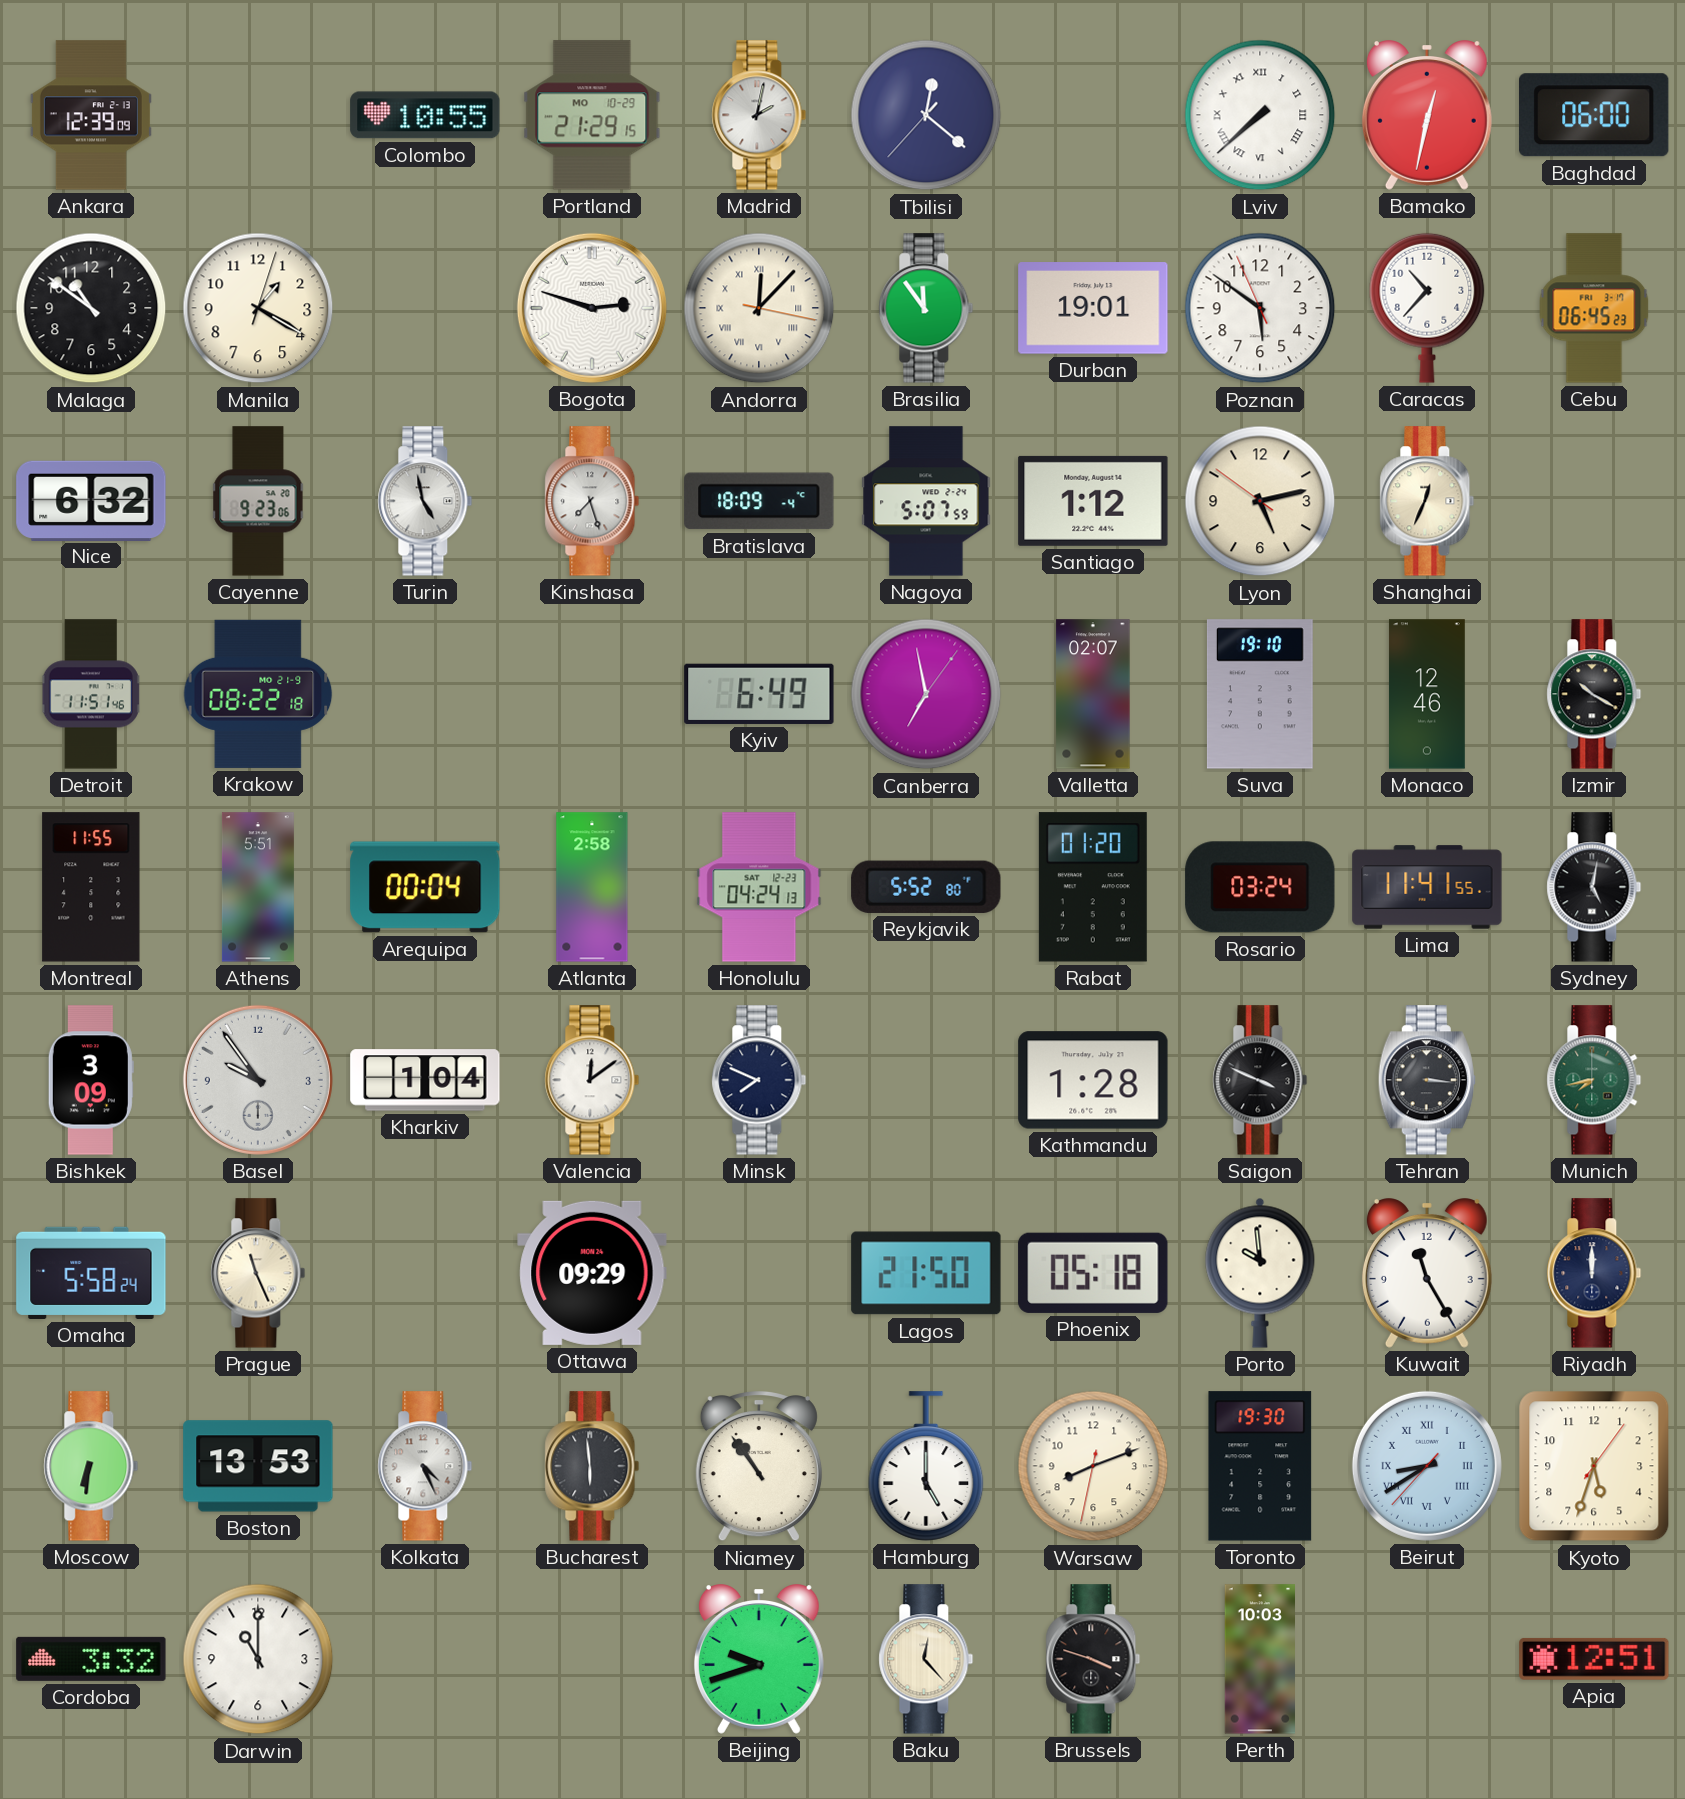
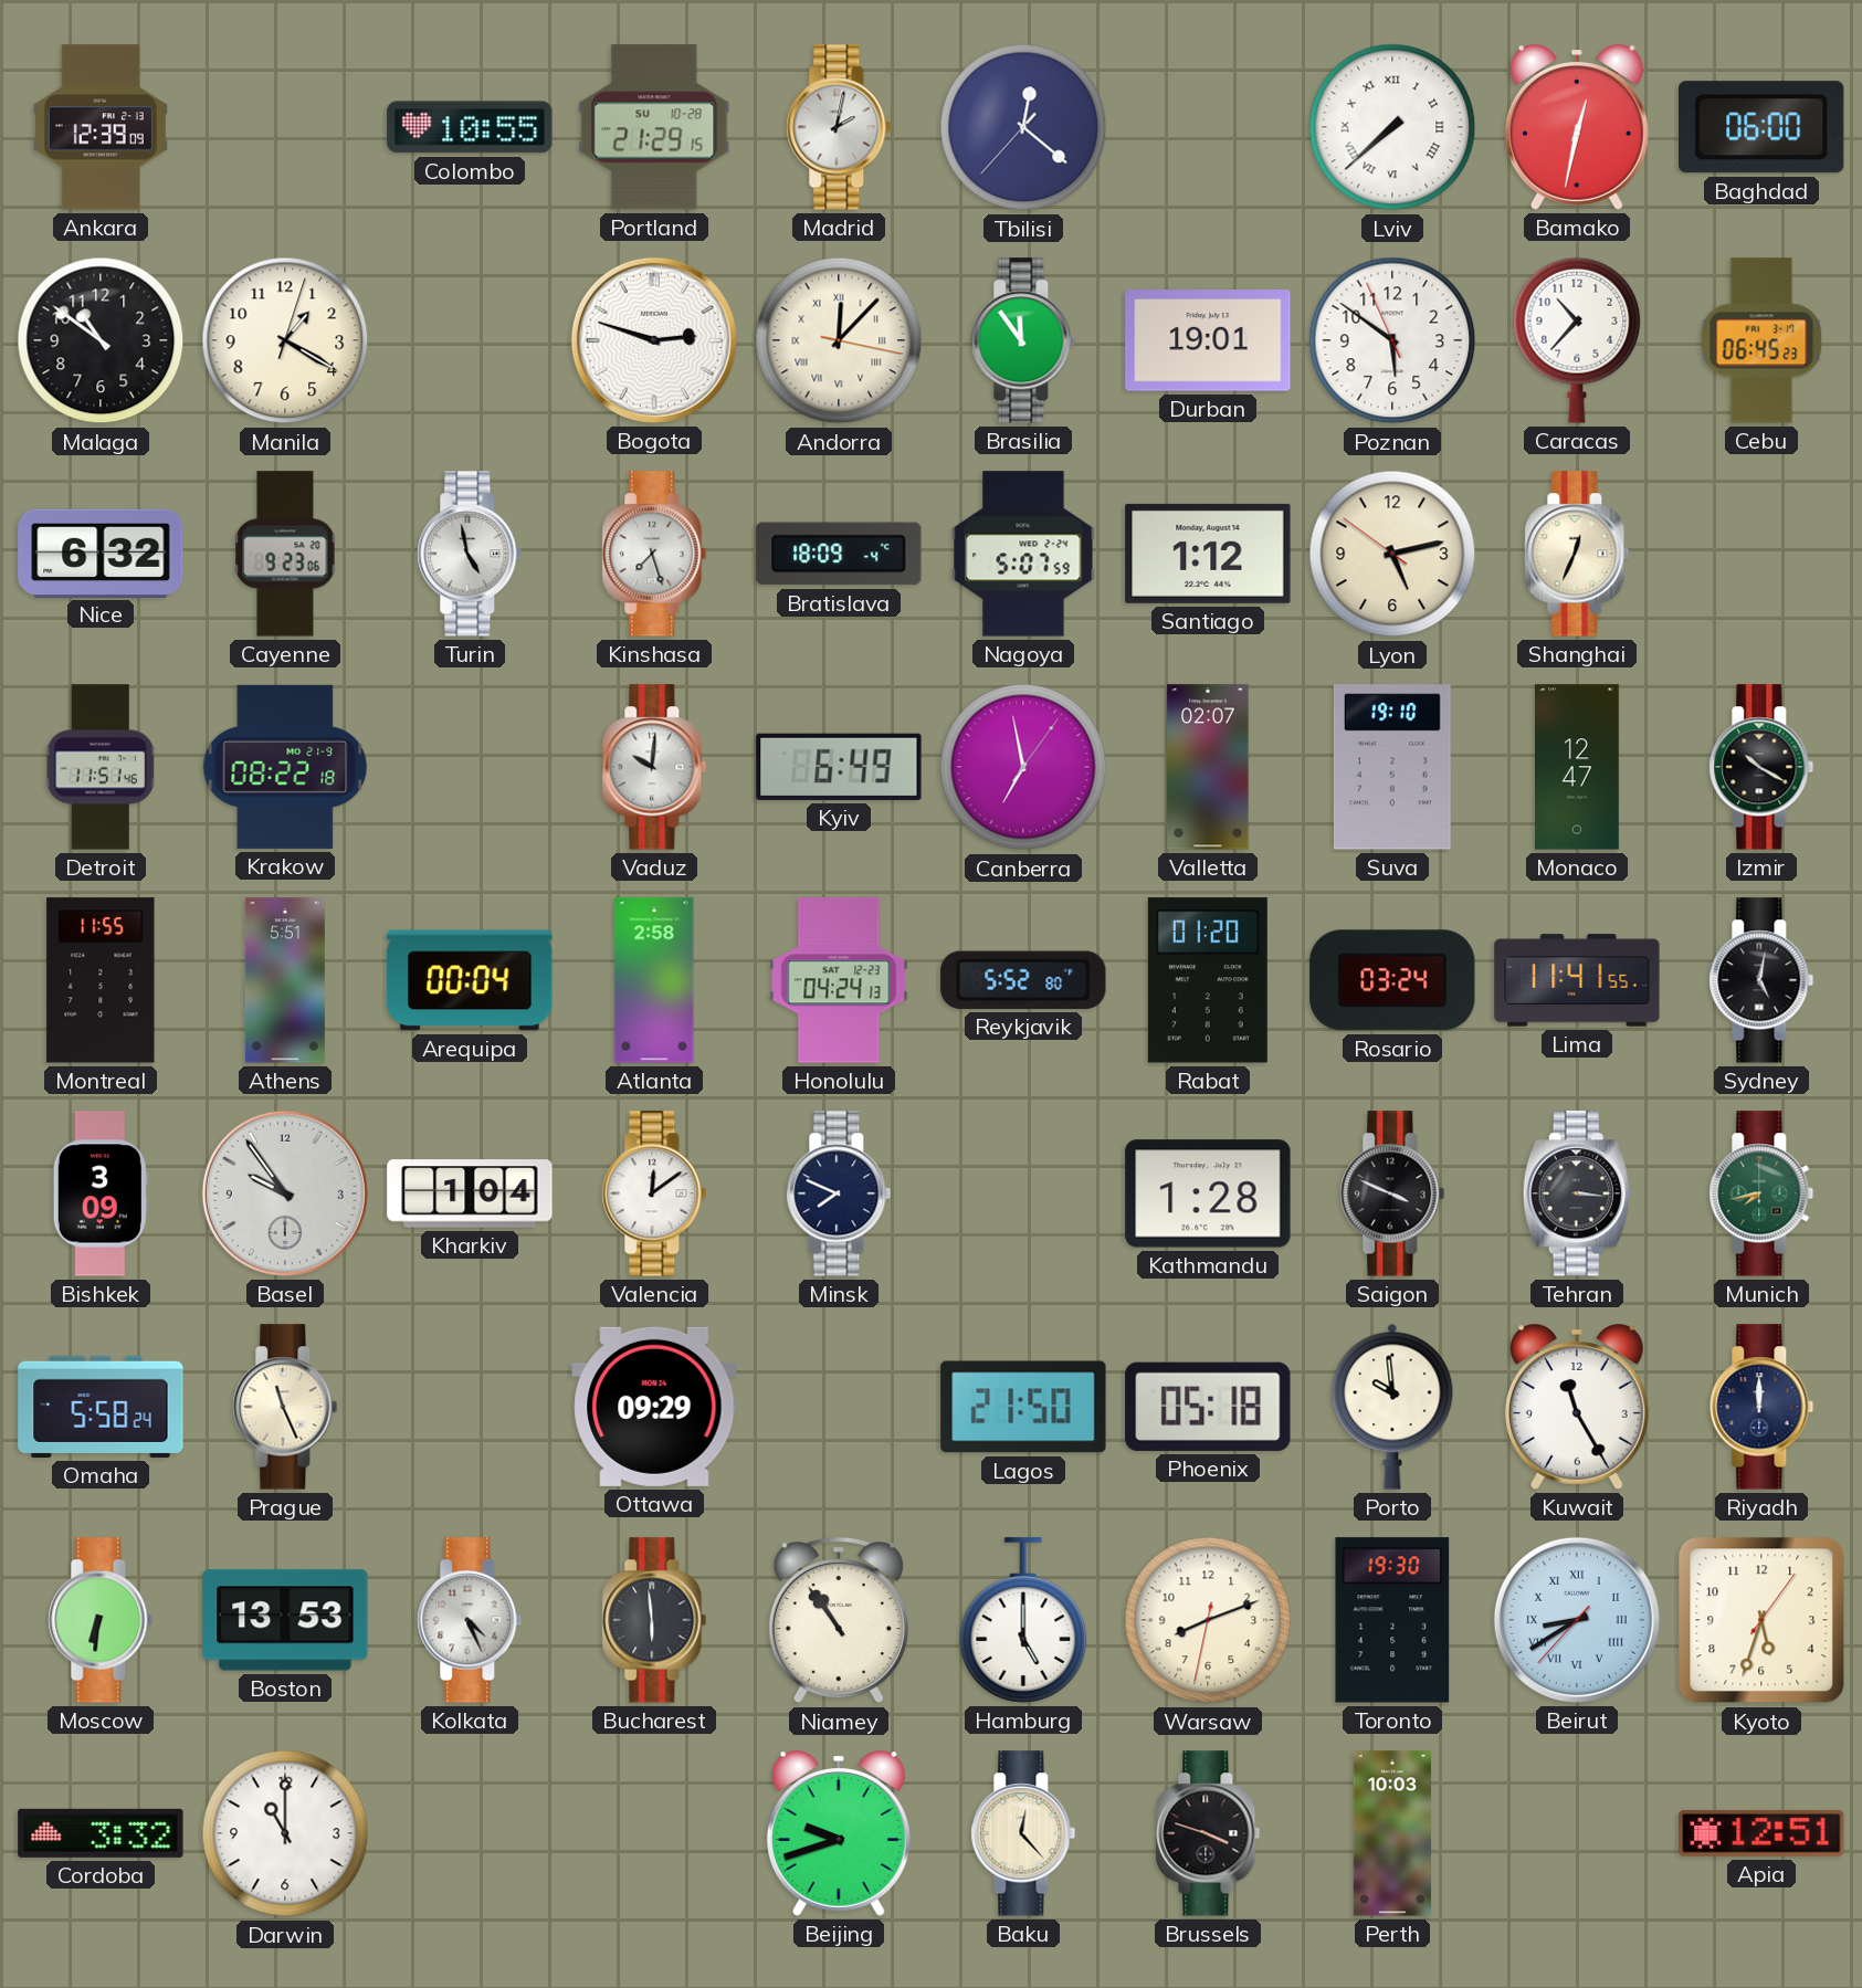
Portland date: MO 10-29 -> SU 10-28
Vaduz: none -> 10:01
Monaco: 12:46 -> 12:47
